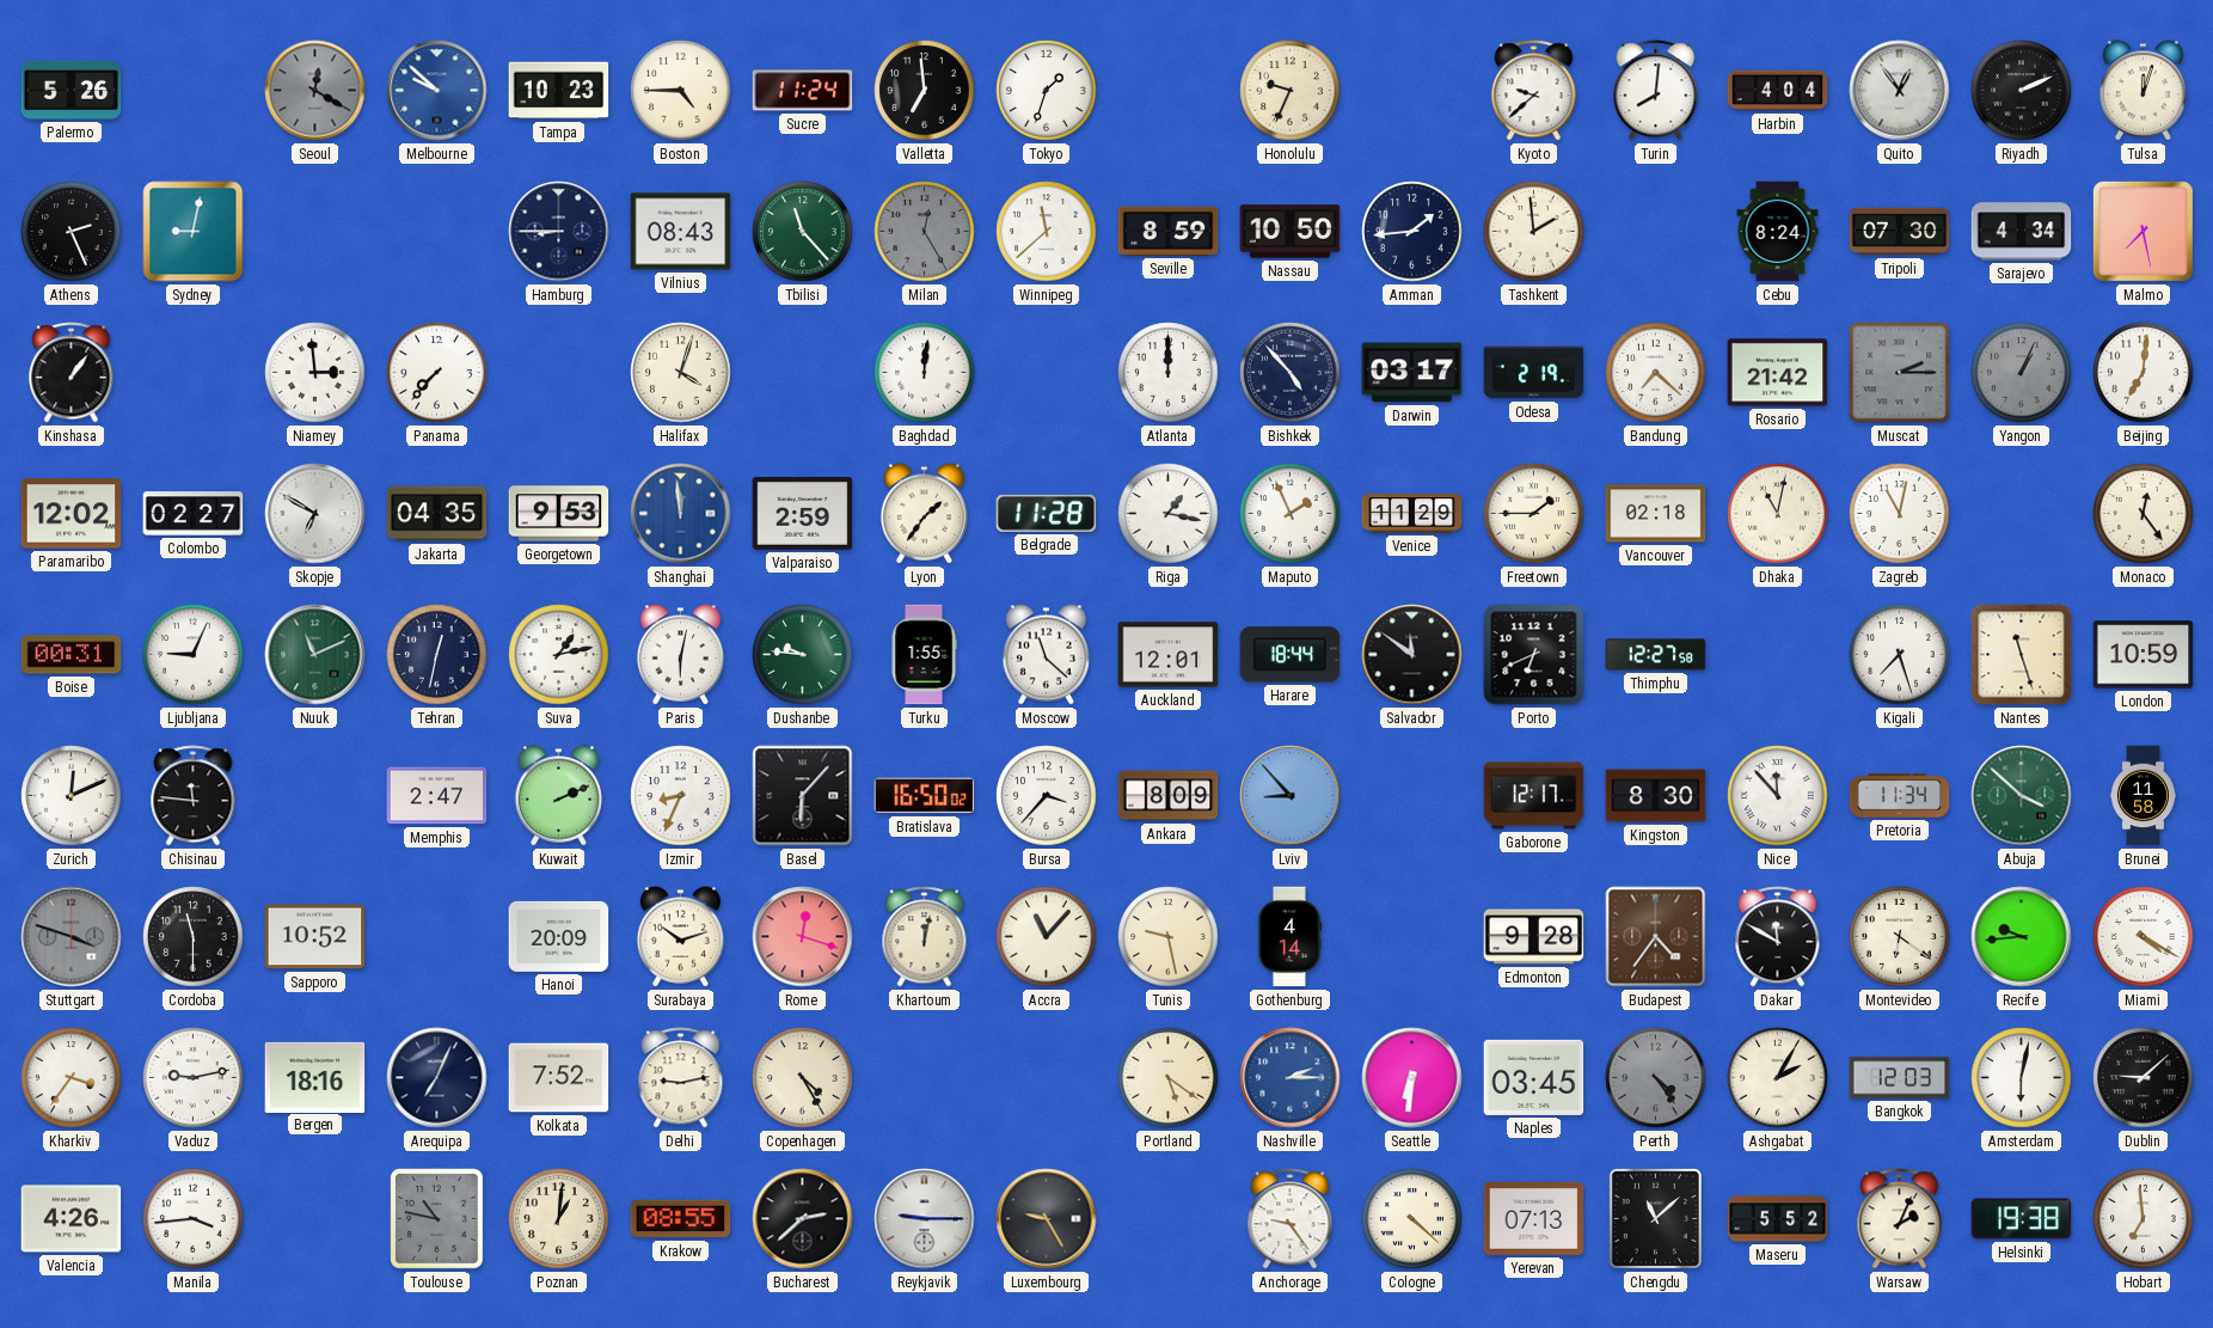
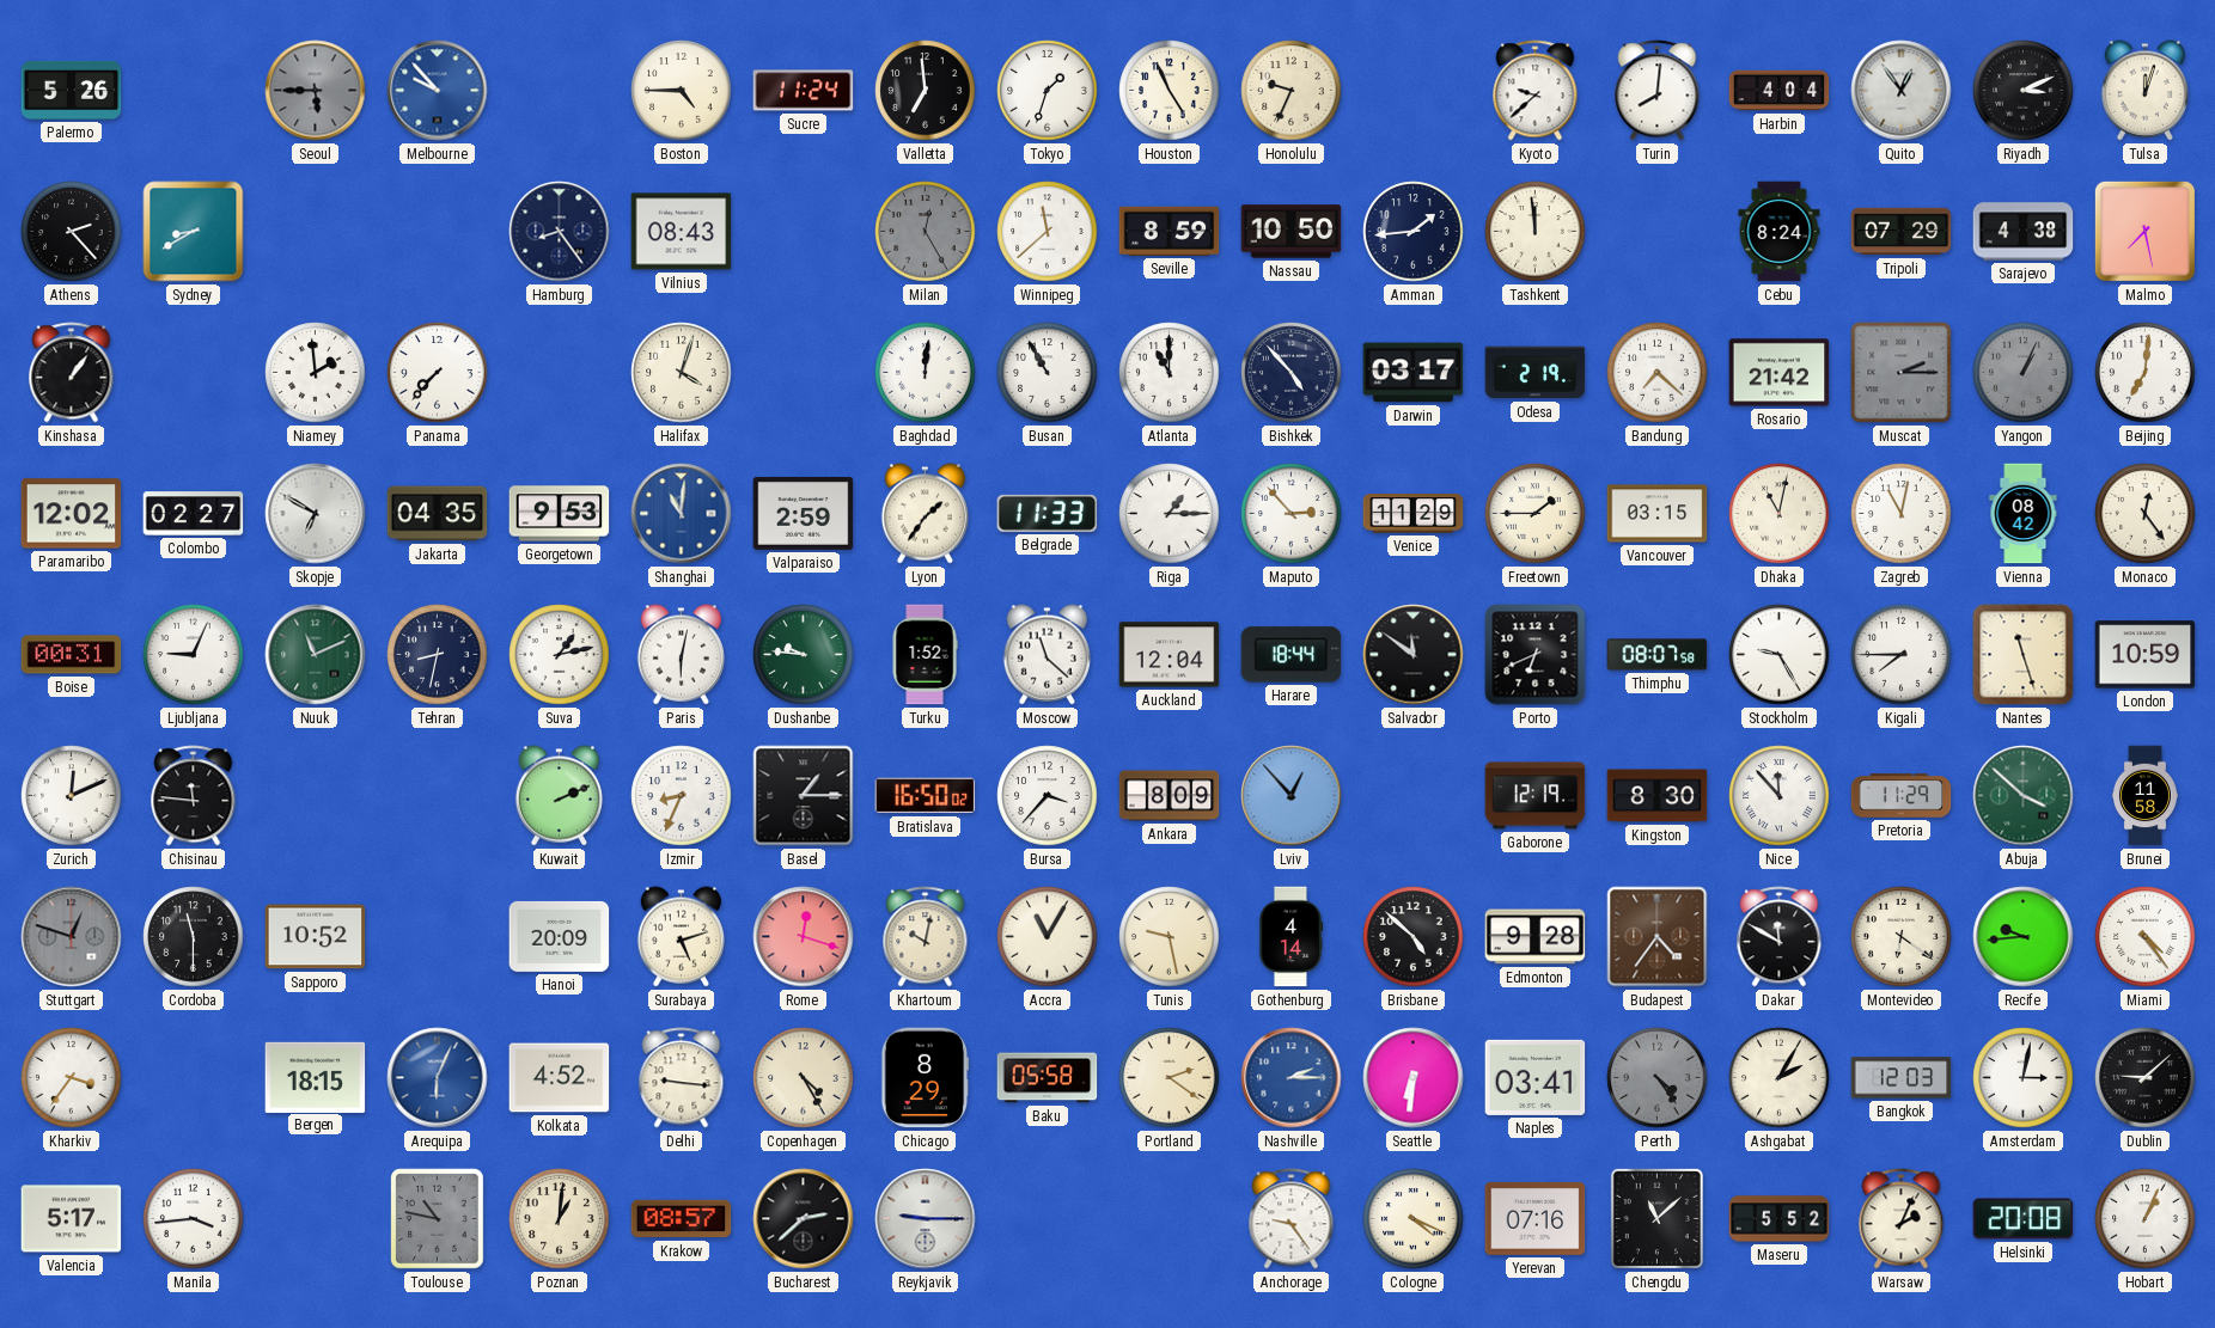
Seoul: 12:20 -> 5:45
Melbourne: 9:52 -> 9:53
Tampa: 10:23 -> none
Houston: none -> 4:56
Riyadh: 2:11 -> 3:11
Athens: 2:26 -> 2:23
Sydney: 9:02 -> 8:40
Hamburg: 8:45 -> 8:24
Tbilisi: 11:23 -> none
Tashkent: 1:59 -> 11:59
Tripoli: 07:30 -> 07:29
Sarajevo: 4:34 -> 4:38
Niamey: 2:59 -> 1:59
Busan: none -> 10:55
Atlanta: 12:00 -> 11:00
Shanghai: 11:59 -> 11:01
Belgrade: 11:28 -> 11:33
Riga: 1:17 -> 1:15
Maputo: 1:56 -> 2:53
Vancouver: 02:18 -> 03:15
Vienna: none -> 08:42
Tehran: 12:32 -> 8:32
Turku: 1:55 -> 1:52
Auckland: 12:01 -> 12:04
Thimphu: 12:27 -> 08:07
Stockholm: none -> 9:25
Kigali: 7:27 -> 7:45
Memphis: 2:47 -> none
Basel: 6:07 -> 1:15
Lviv: 8:53 -> 12:53
Gaborone: 12:17 -> 12:19
Pretoria: 11:34 -> 11:29
Stuttgart: 3:48 -> 12:48
Surabaya: 10:12 -> 5:12
Khartoum: 12:02 -> 10:02
Accra: 11:07 -> 11:05
Brisbane: none -> 4:52
Miami: 4:20 -> 4:24
Vaduz: 9:13 -> none
Bergen: 18:16 -> 18:15
Arequipa: 7:04 -> 6:04
Arequipa dial: navy -> blue
Kolkata: 7:52 -> 4:52
Delhi: 9:13 -> 9:16
Chicago: none -> 8:29
Baku: none -> 05:58
Portland: 5:21 -> 2:21
Naples: 03:45 -> 03:41
Amsterdam: 6:02 -> 3:02
Valencia: 4:26 -> 5:17
Krakow: 08:55 -> 08:57
Luxembourg: 9:25 -> none
Cologne: 4:22 -> 4:19
Yerevan: 07:13 -> 07:16
Helsinki: 19:38 -> 20:08
Hobart: 6:59 -> 1:04
